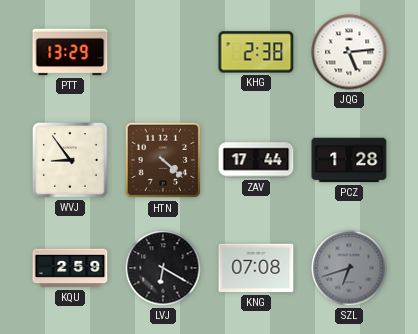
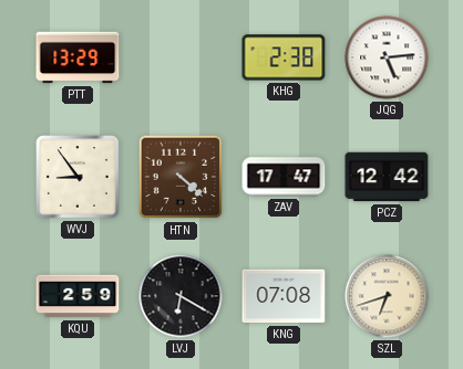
ZAV: 17:44 -> 17:47
PCZ: 1:28 -> 12:42
SZL dial: grey -> cream
